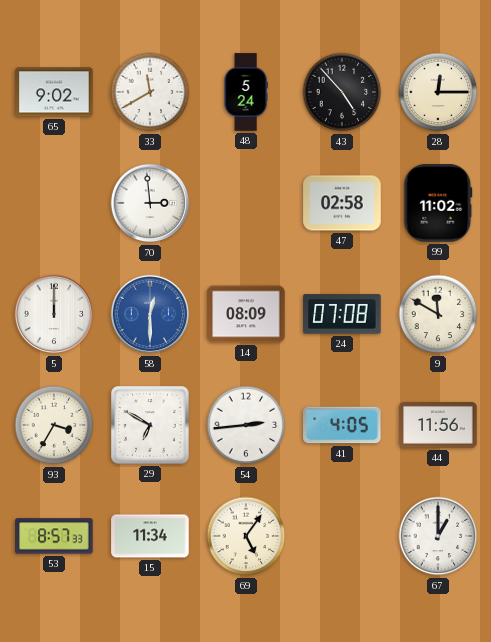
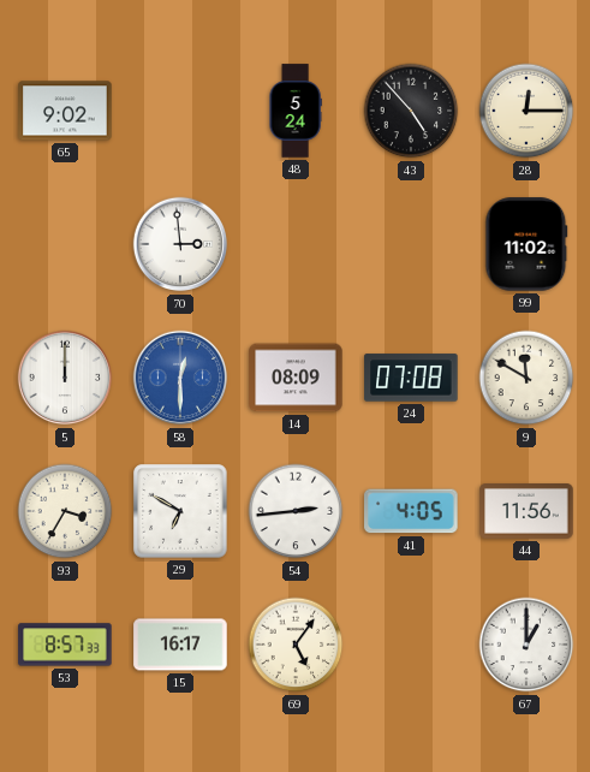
33: 11:40 -> none
47: 02:58 -> none
15: 11:34 -> 16:17
